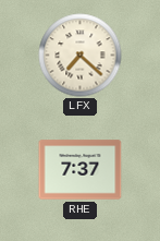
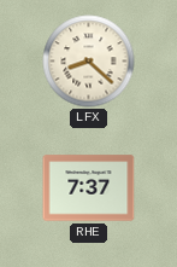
LFX: 7:22 -> 8:22
